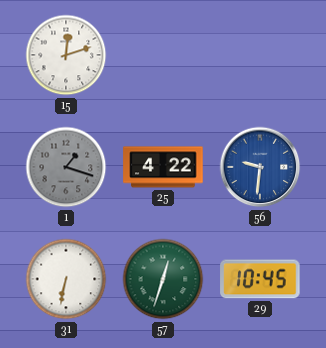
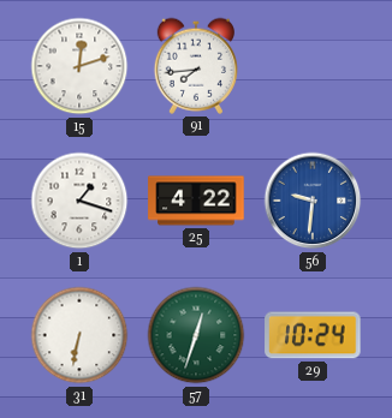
91: none -> 7:44
1 dial: grey -> white
29: 10:45 -> 10:24
